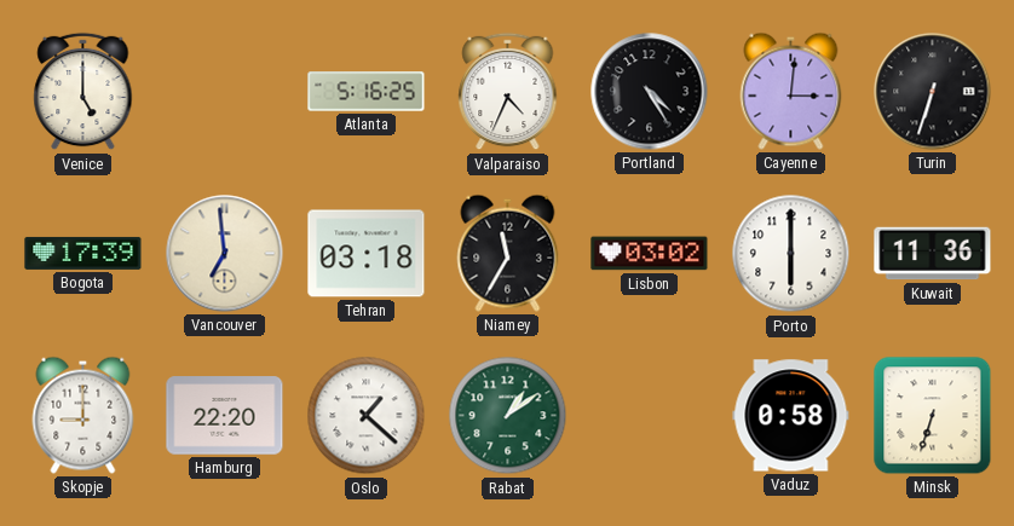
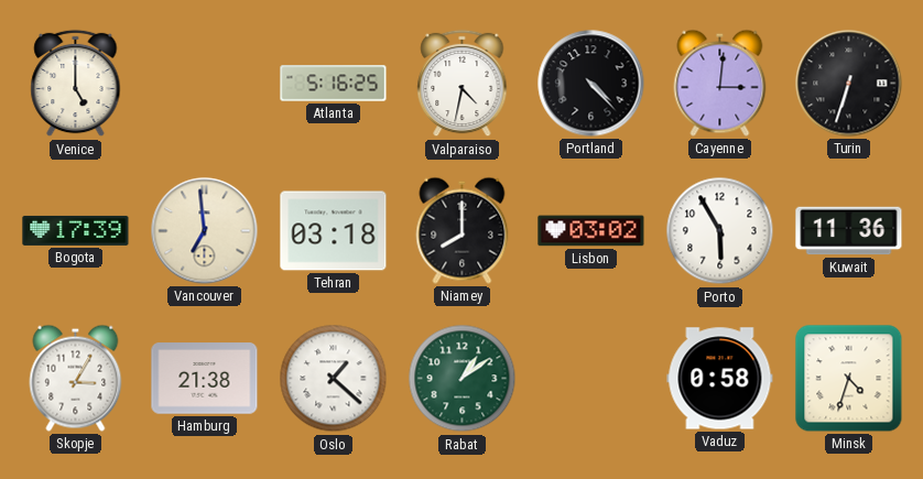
Valparaiso: 4:34 -> 4:32
Portland: 4:25 -> 4:23
Niamey: 11:35 -> 8:00
Porto: 6:00 -> 5:55
Skopje: 9:00 -> 3:05
Hamburg: 22:20 -> 21:38
Minsk: 6:33 -> 4:33
